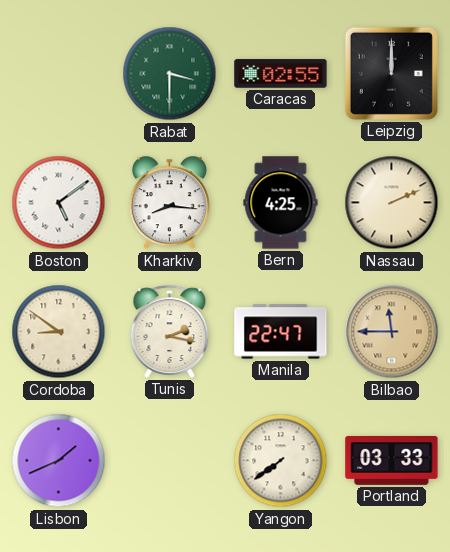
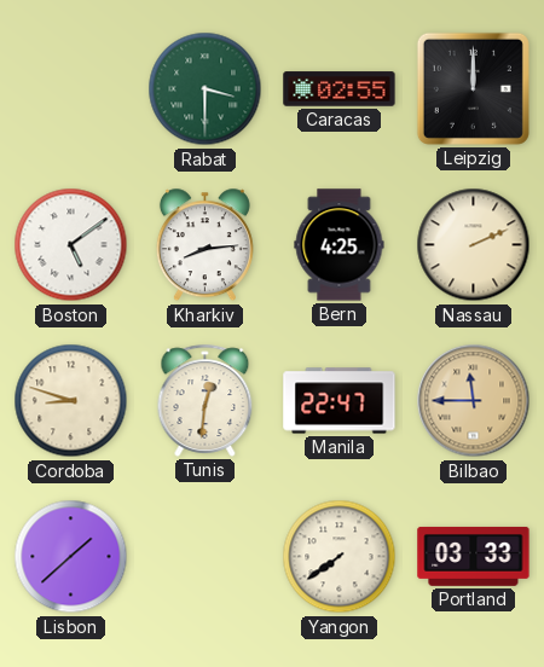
Kharkiv: 8:16 -> 8:14
Cordoba: 8:51 -> 8:48
Tunis: 2:17 -> 12:31
Lisbon: 1:41 -> 1:38
